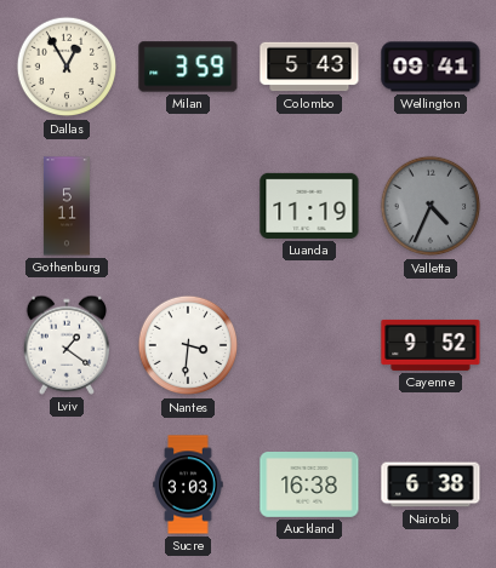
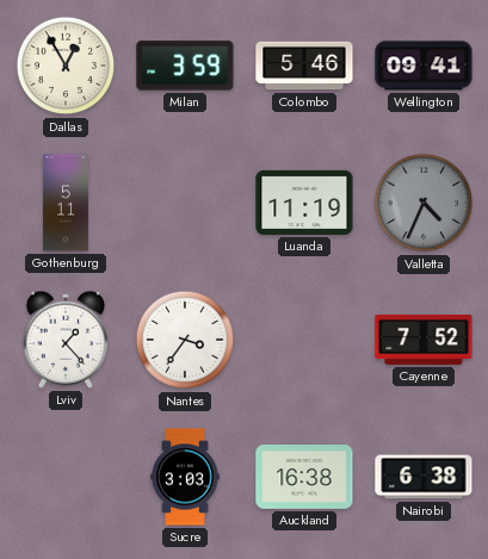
Colombo: 5:43 -> 5:46
Lviv: 1:21 -> 1:23
Nantes: 3:31 -> 3:36
Cayenne: 9:52 -> 7:52
